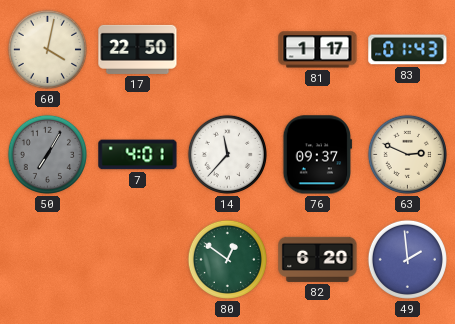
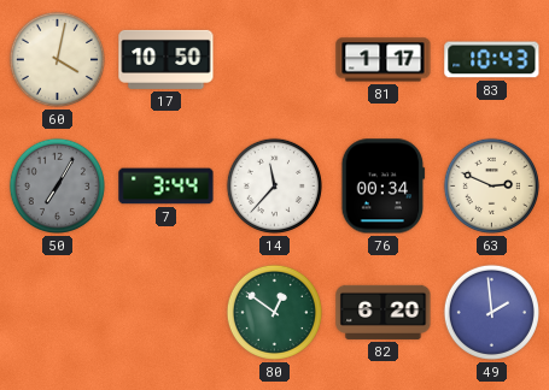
17: 22:50 -> 10:50
83: 01:43 -> 10:43
7: 4:01 -> 3:44
76: 09:37 -> 00:34
